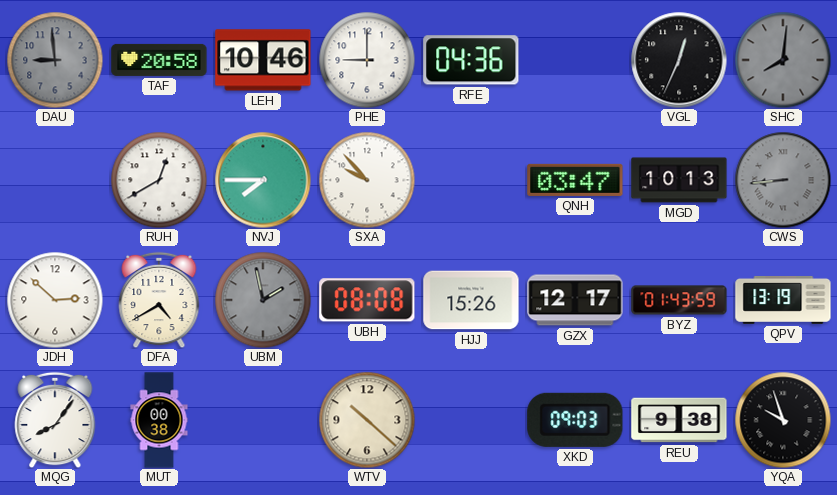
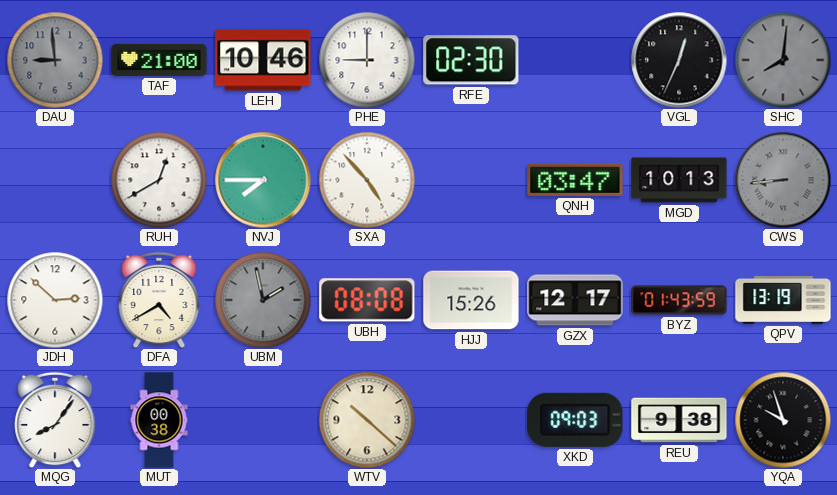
TAF: 20:58 -> 21:00
RFE: 04:36 -> 02:30
SXA: 9:53 -> 4:53
